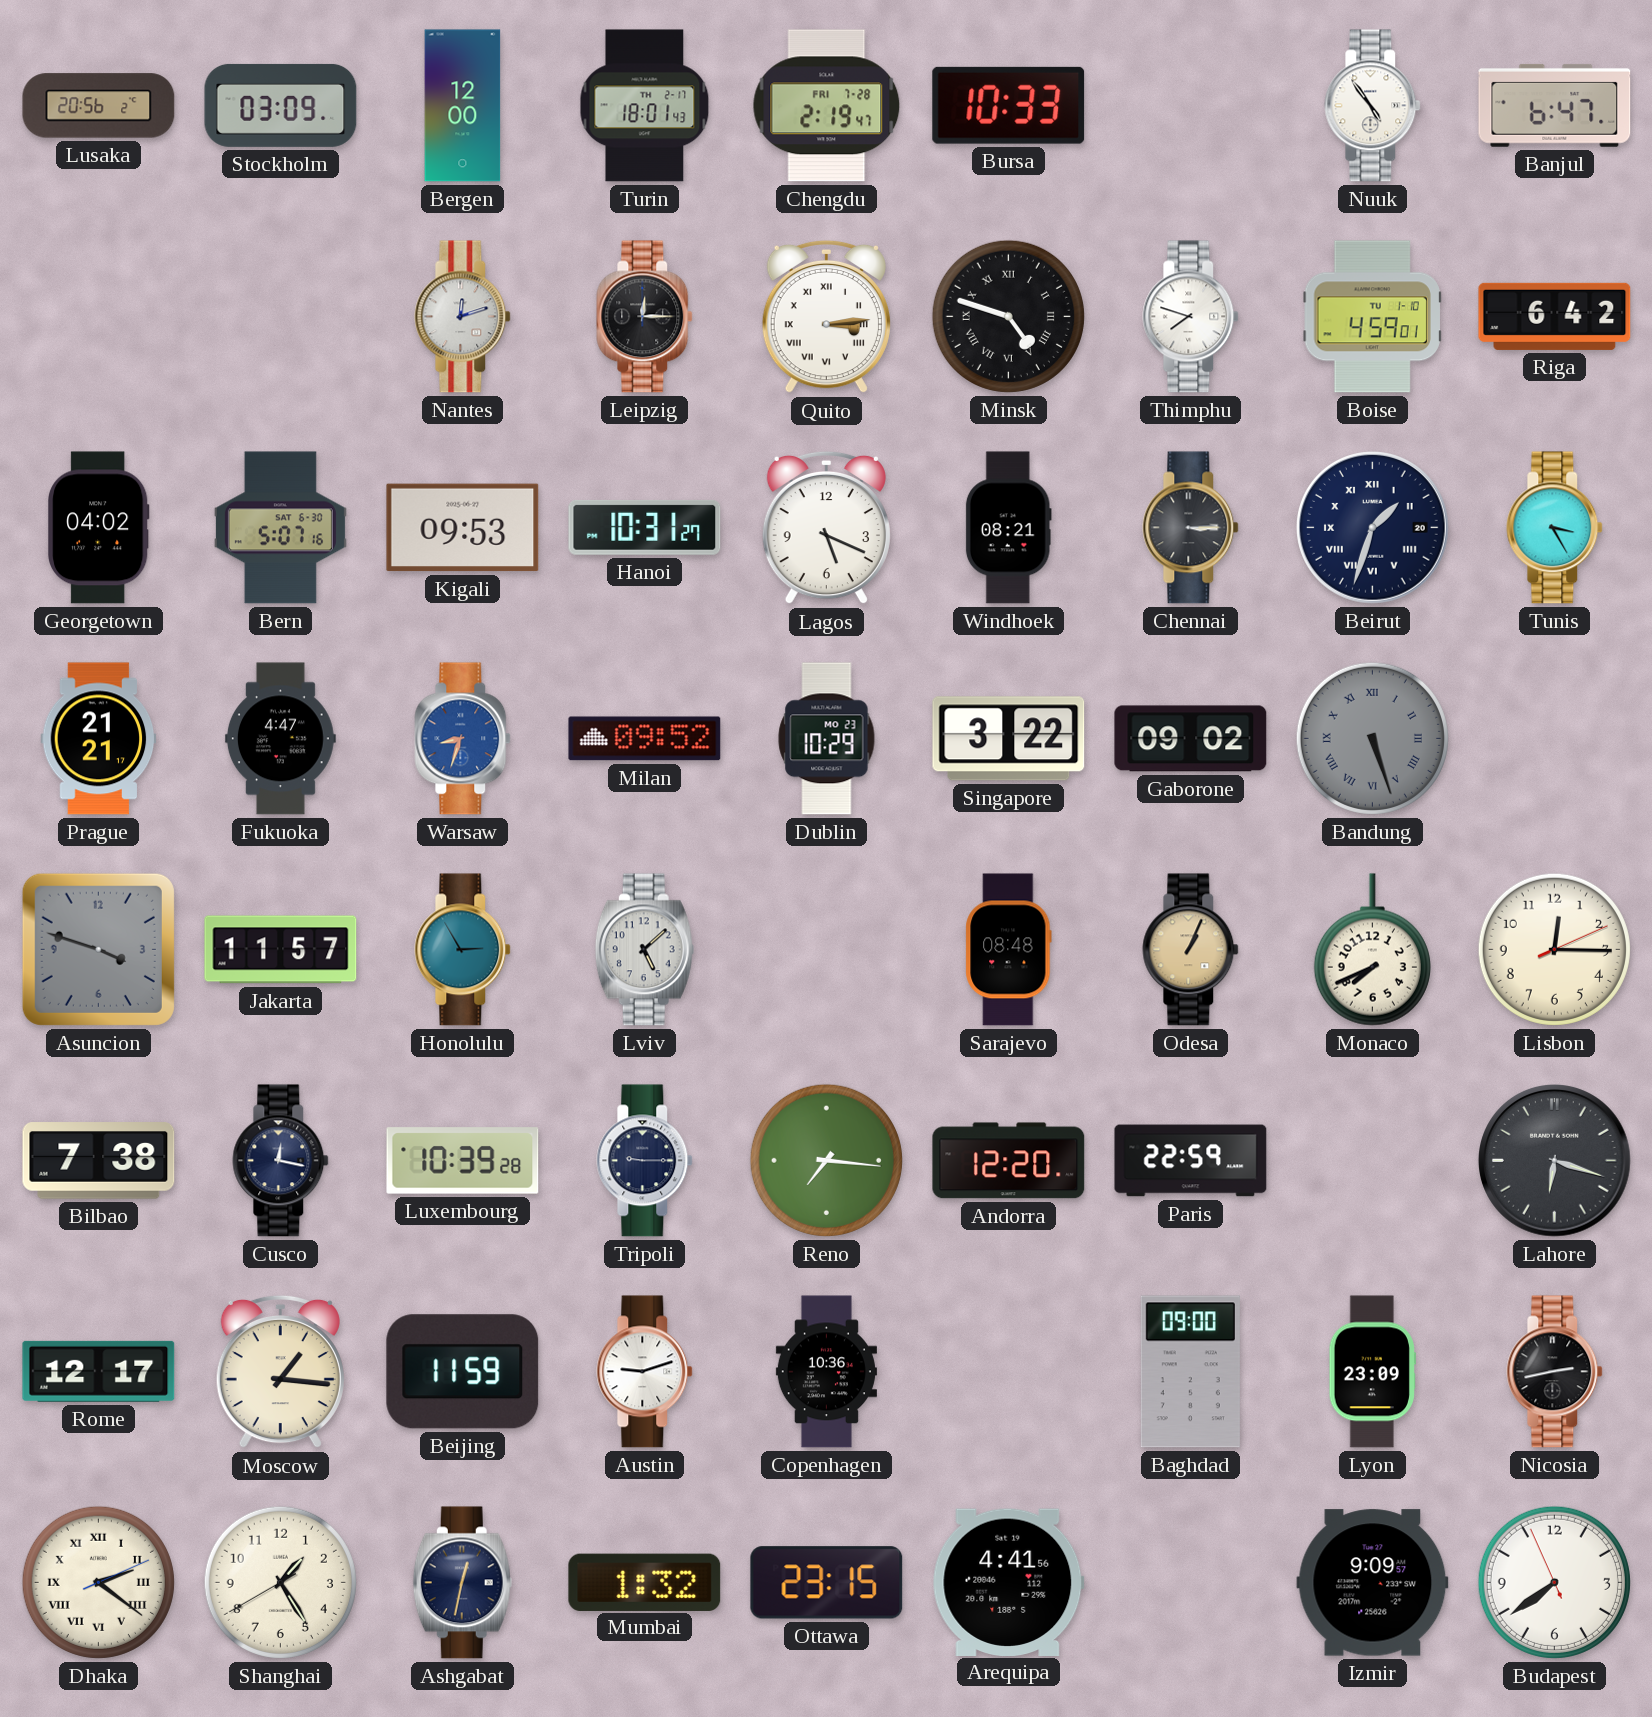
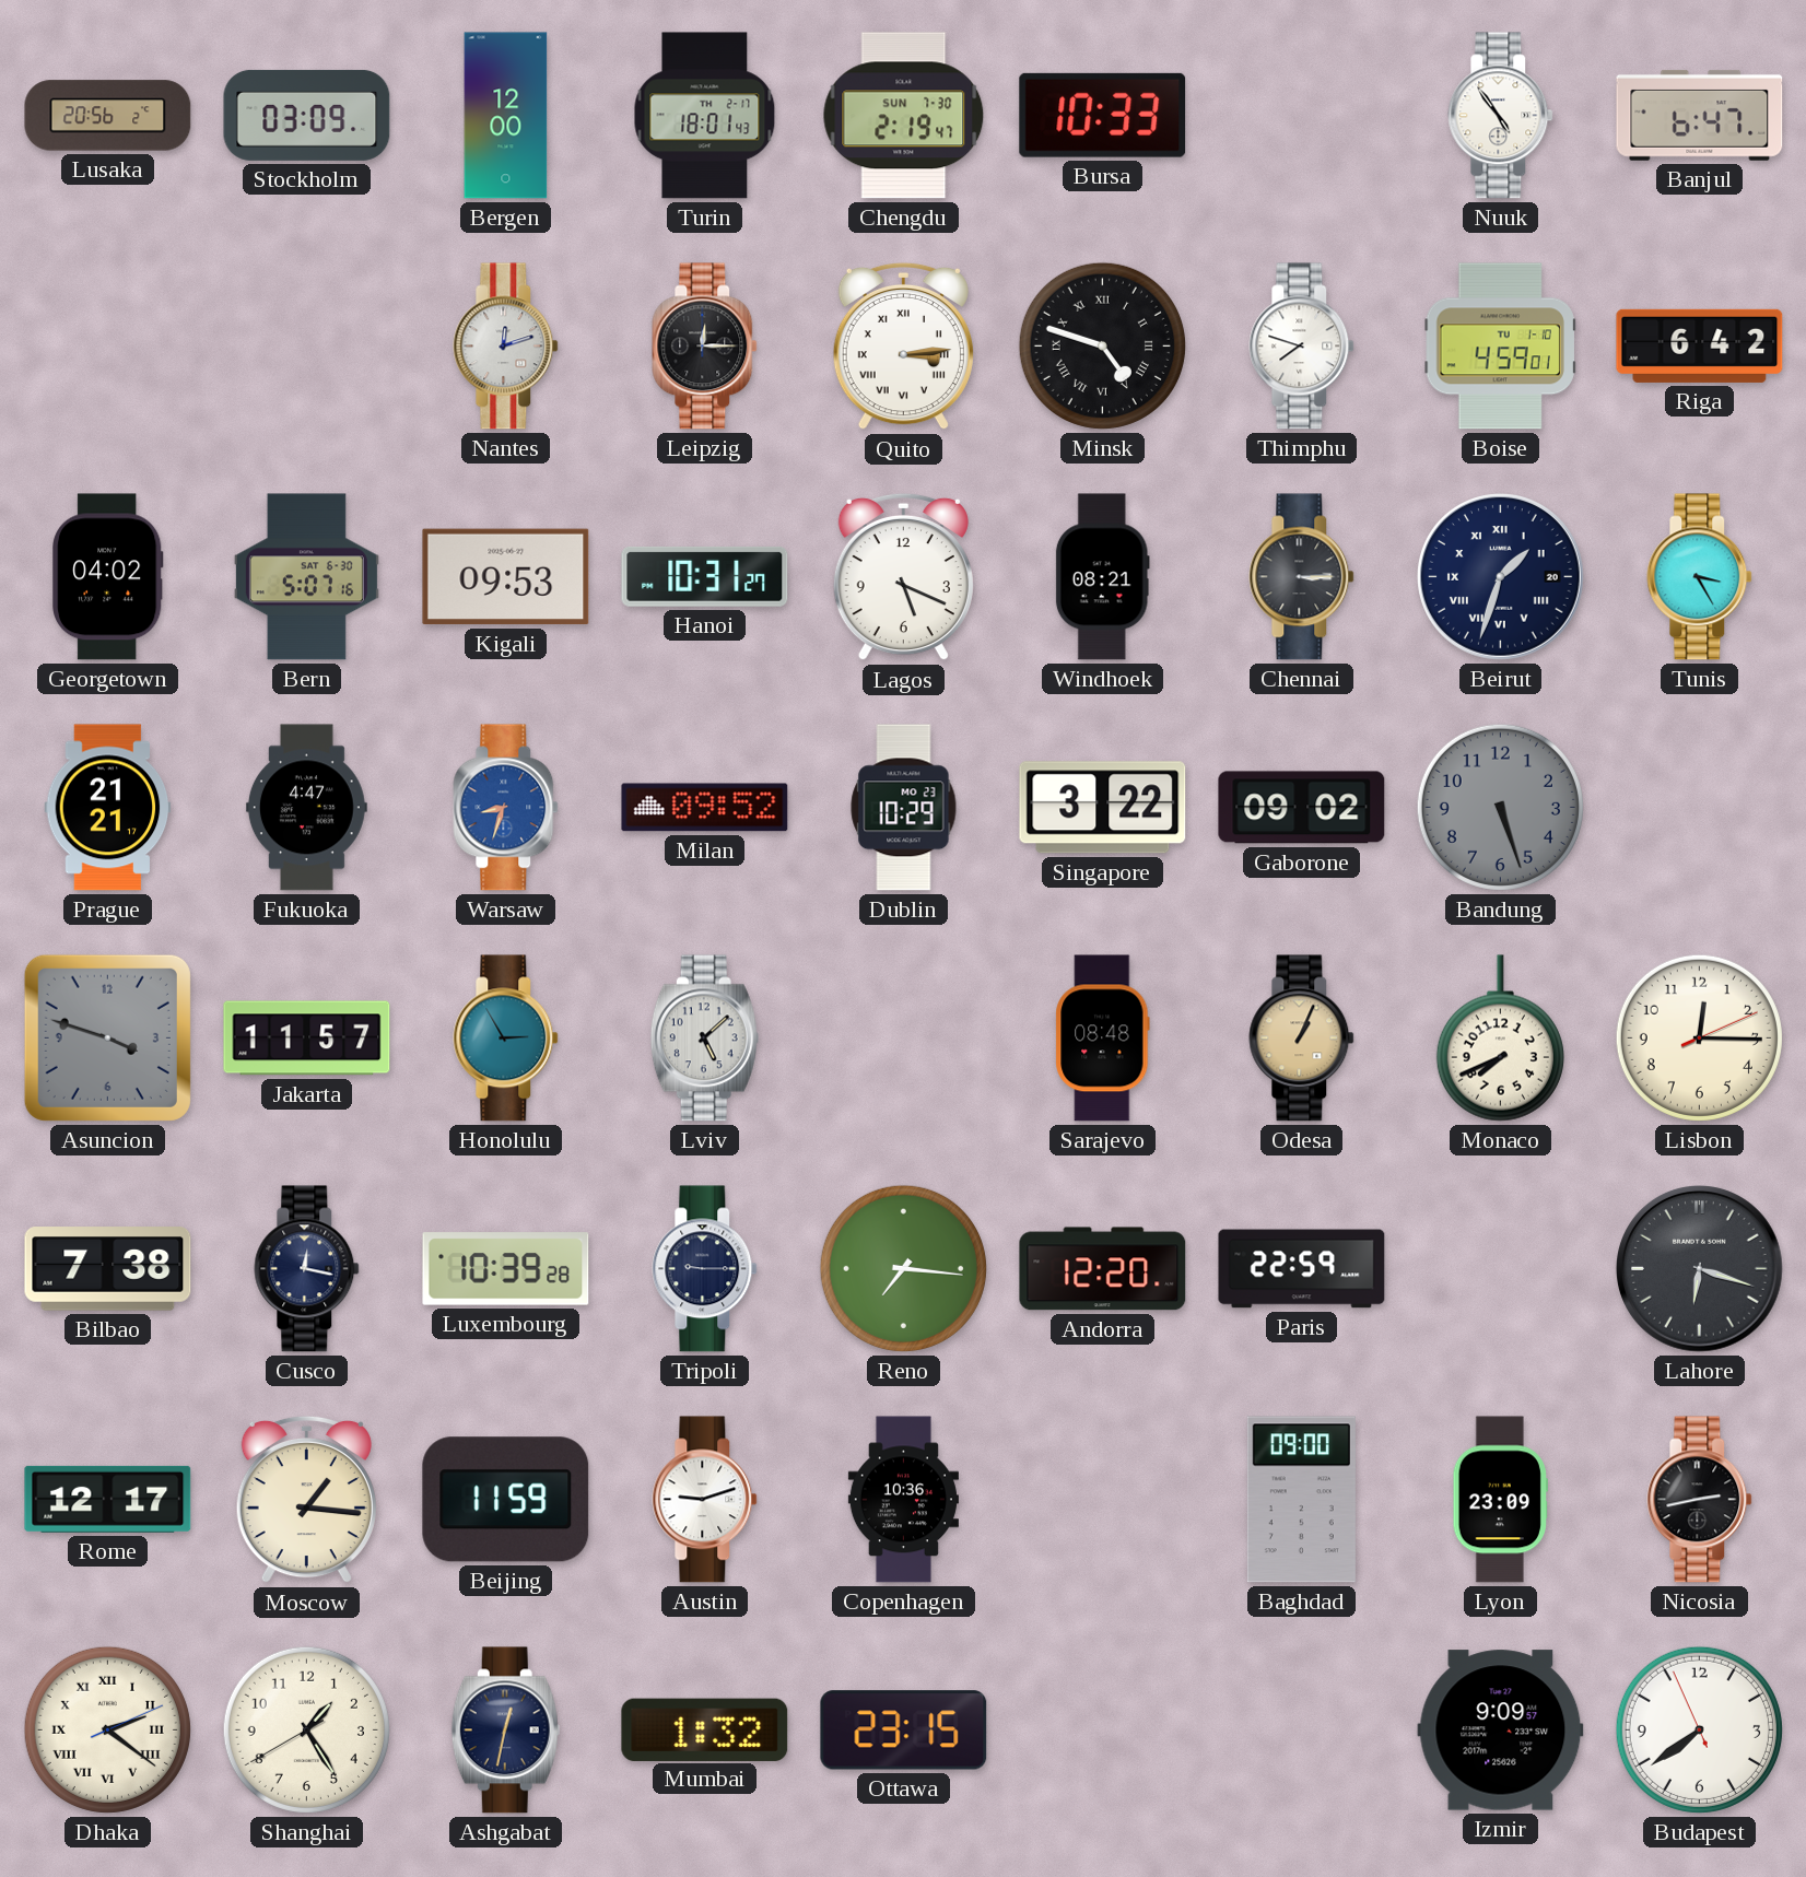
Chengdu date: FRI 7-28 -> SUN 7-30
Bandung numerals: Roman -> Arabic
Arequipa: 4:41 -> none
